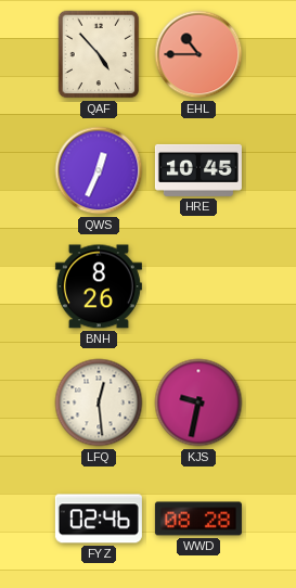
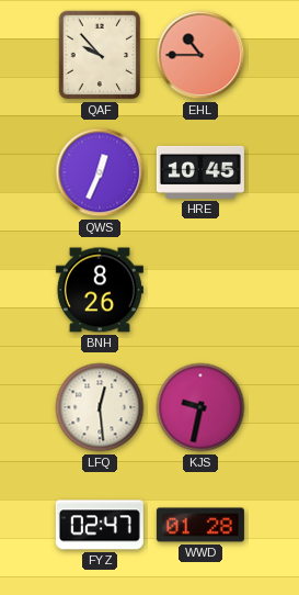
QAF: 4:53 -> 9:53
FYZ: 02:46 -> 02:47
WWD: 08:28 -> 01:28
